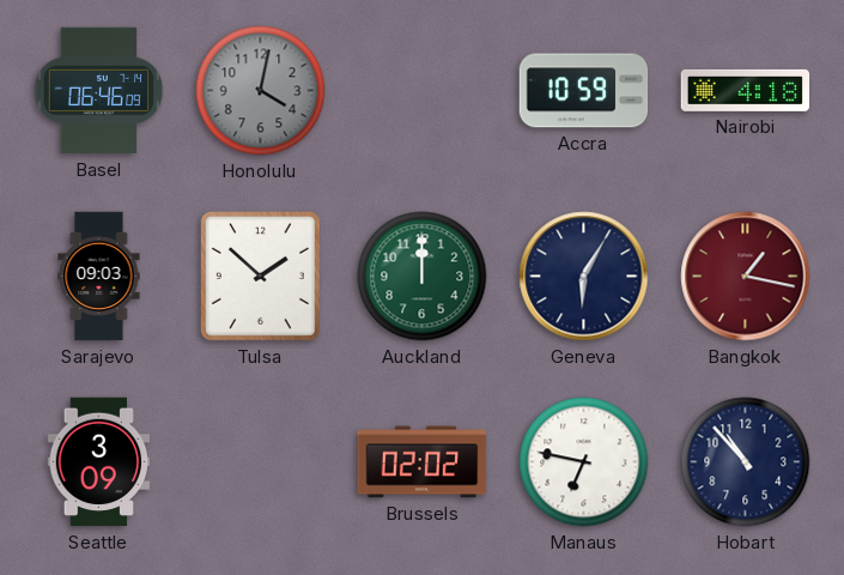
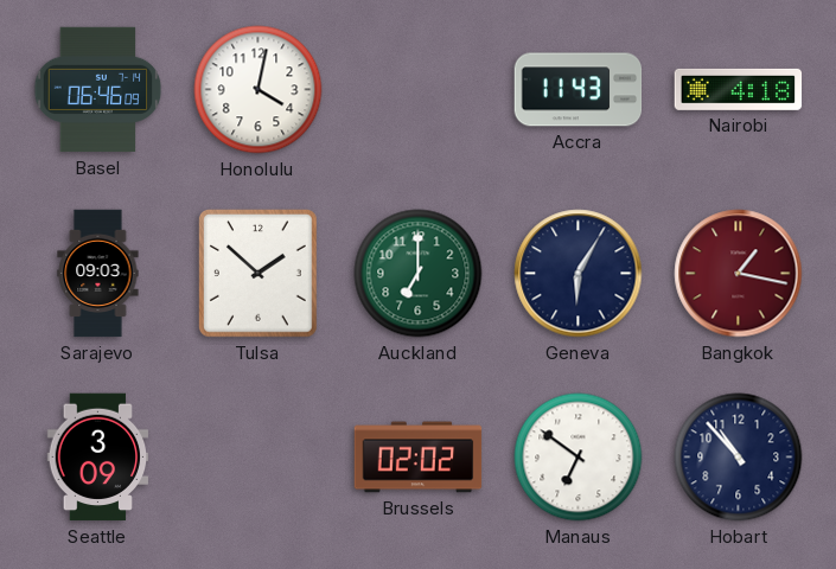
Honolulu dial: grey -> white
Accra: 10:59 -> 11:43
Auckland: 12:00 -> 7:00
Manaus: 6:47 -> 6:51
